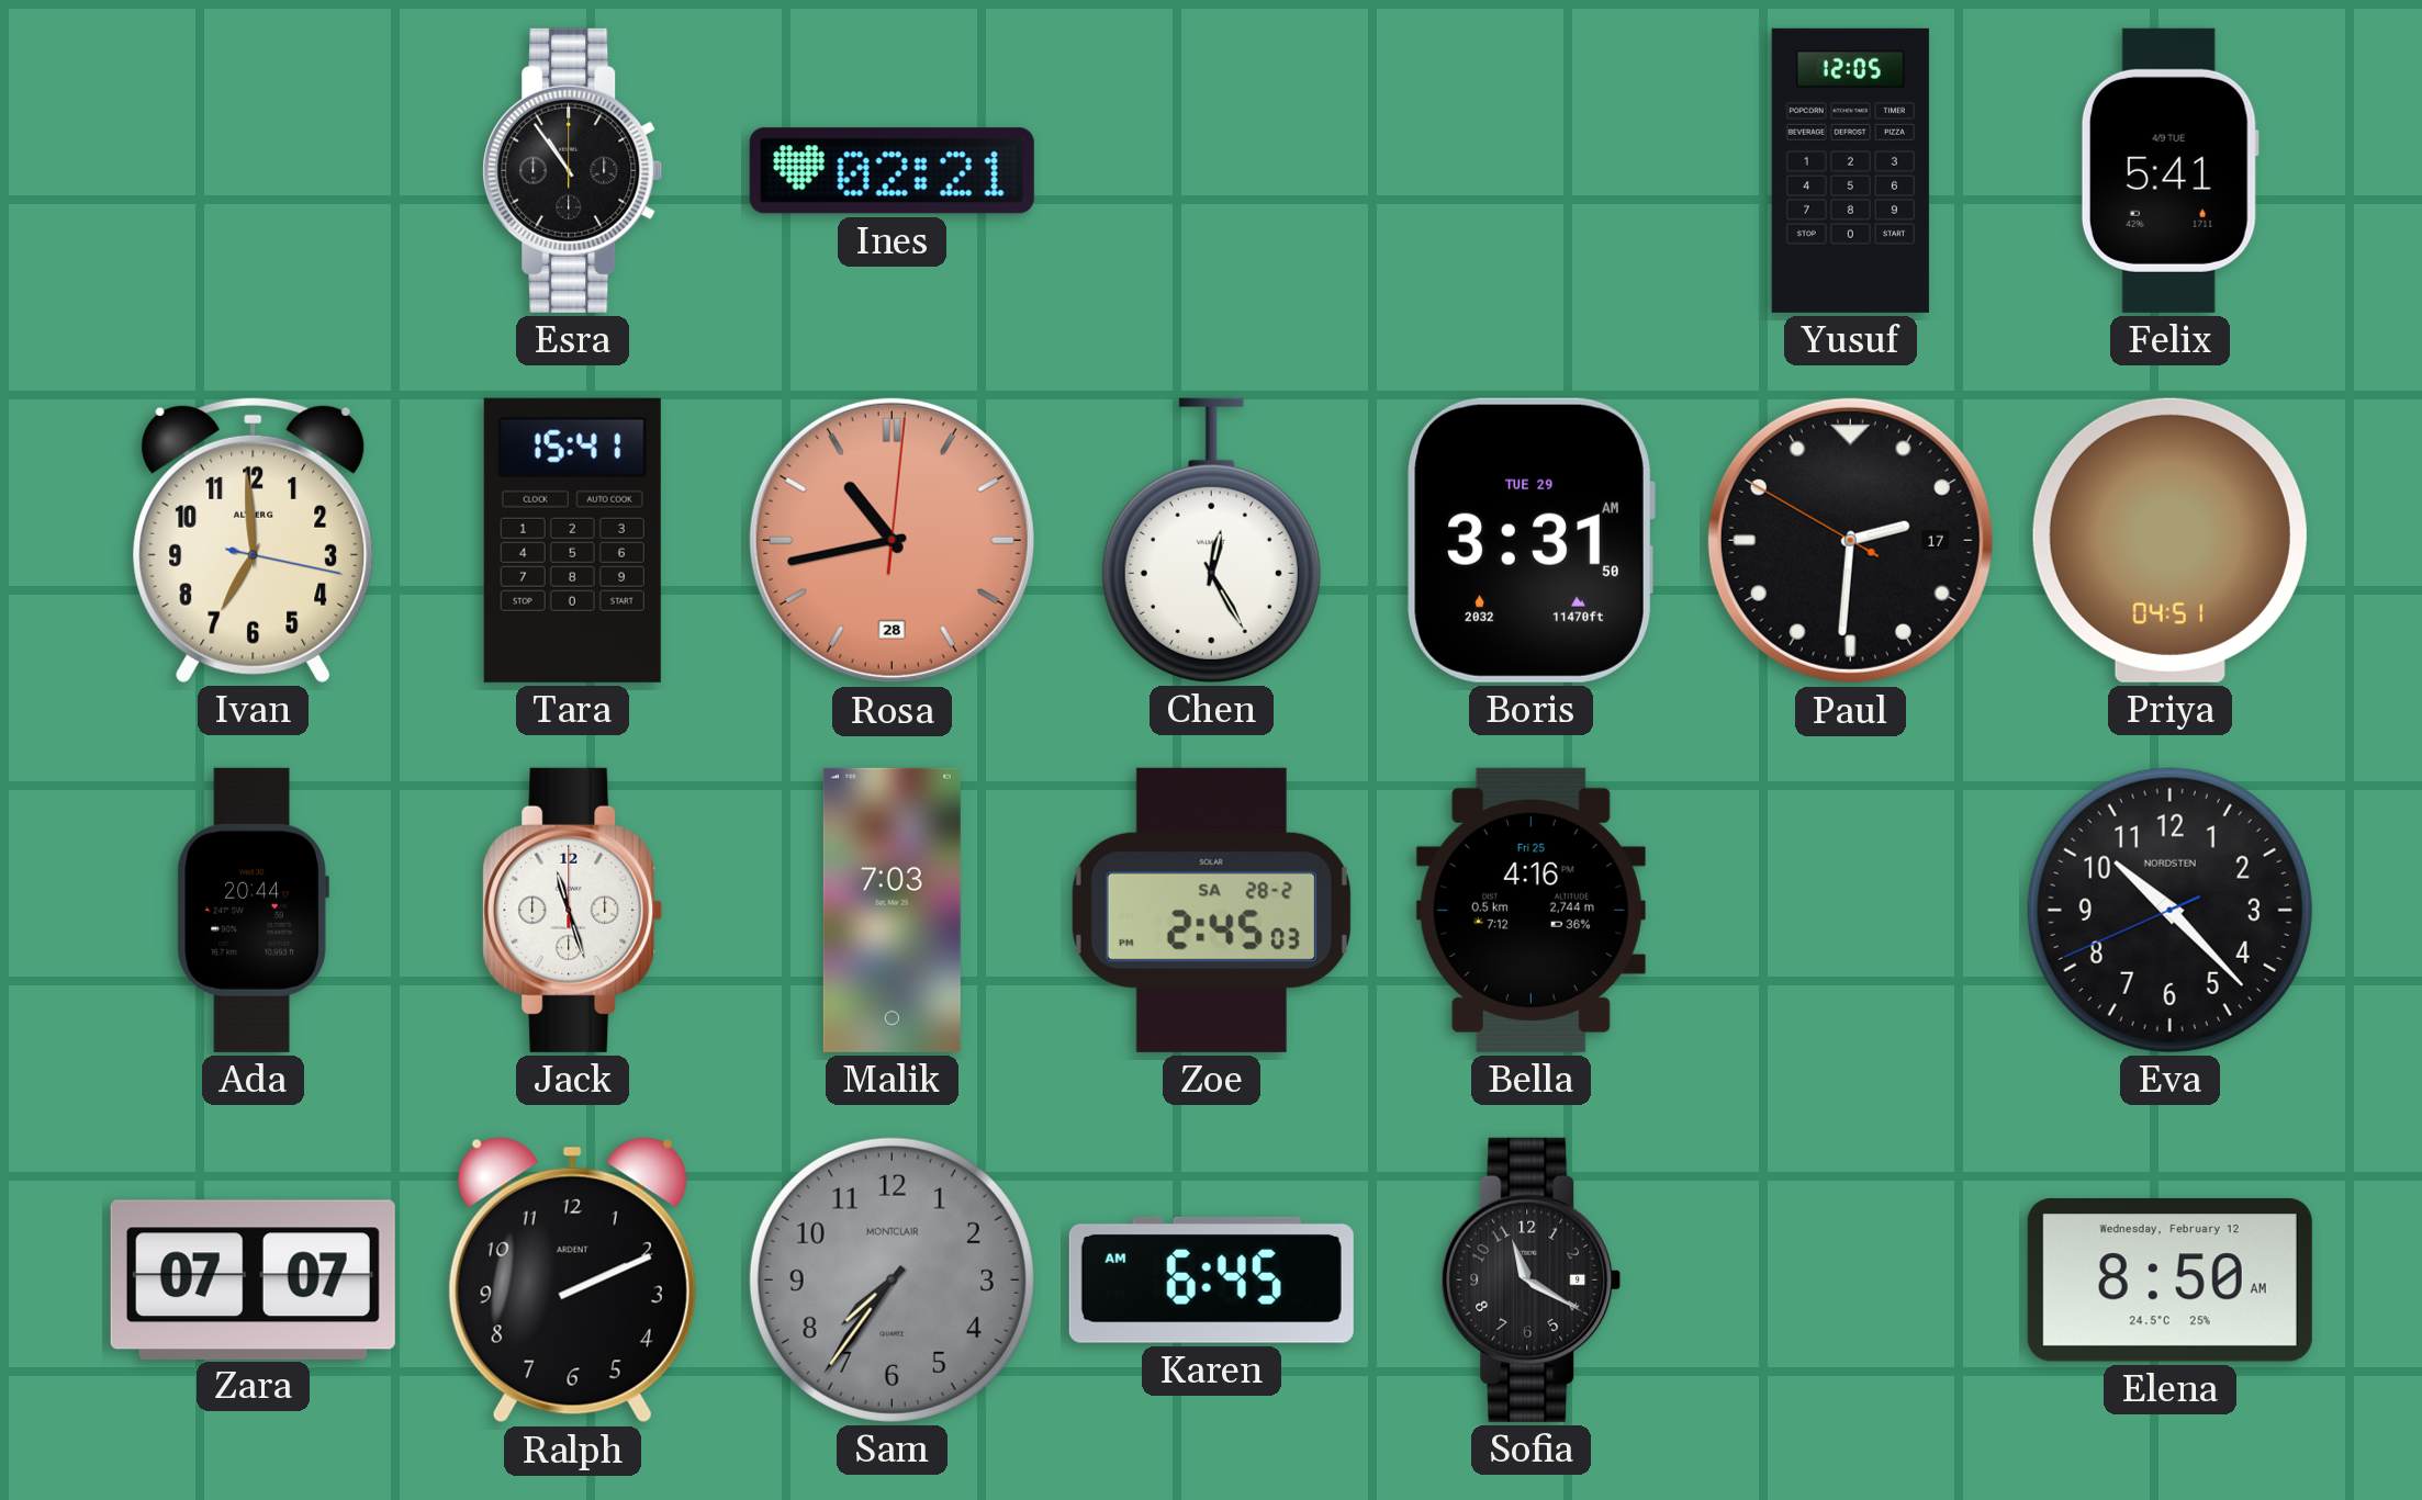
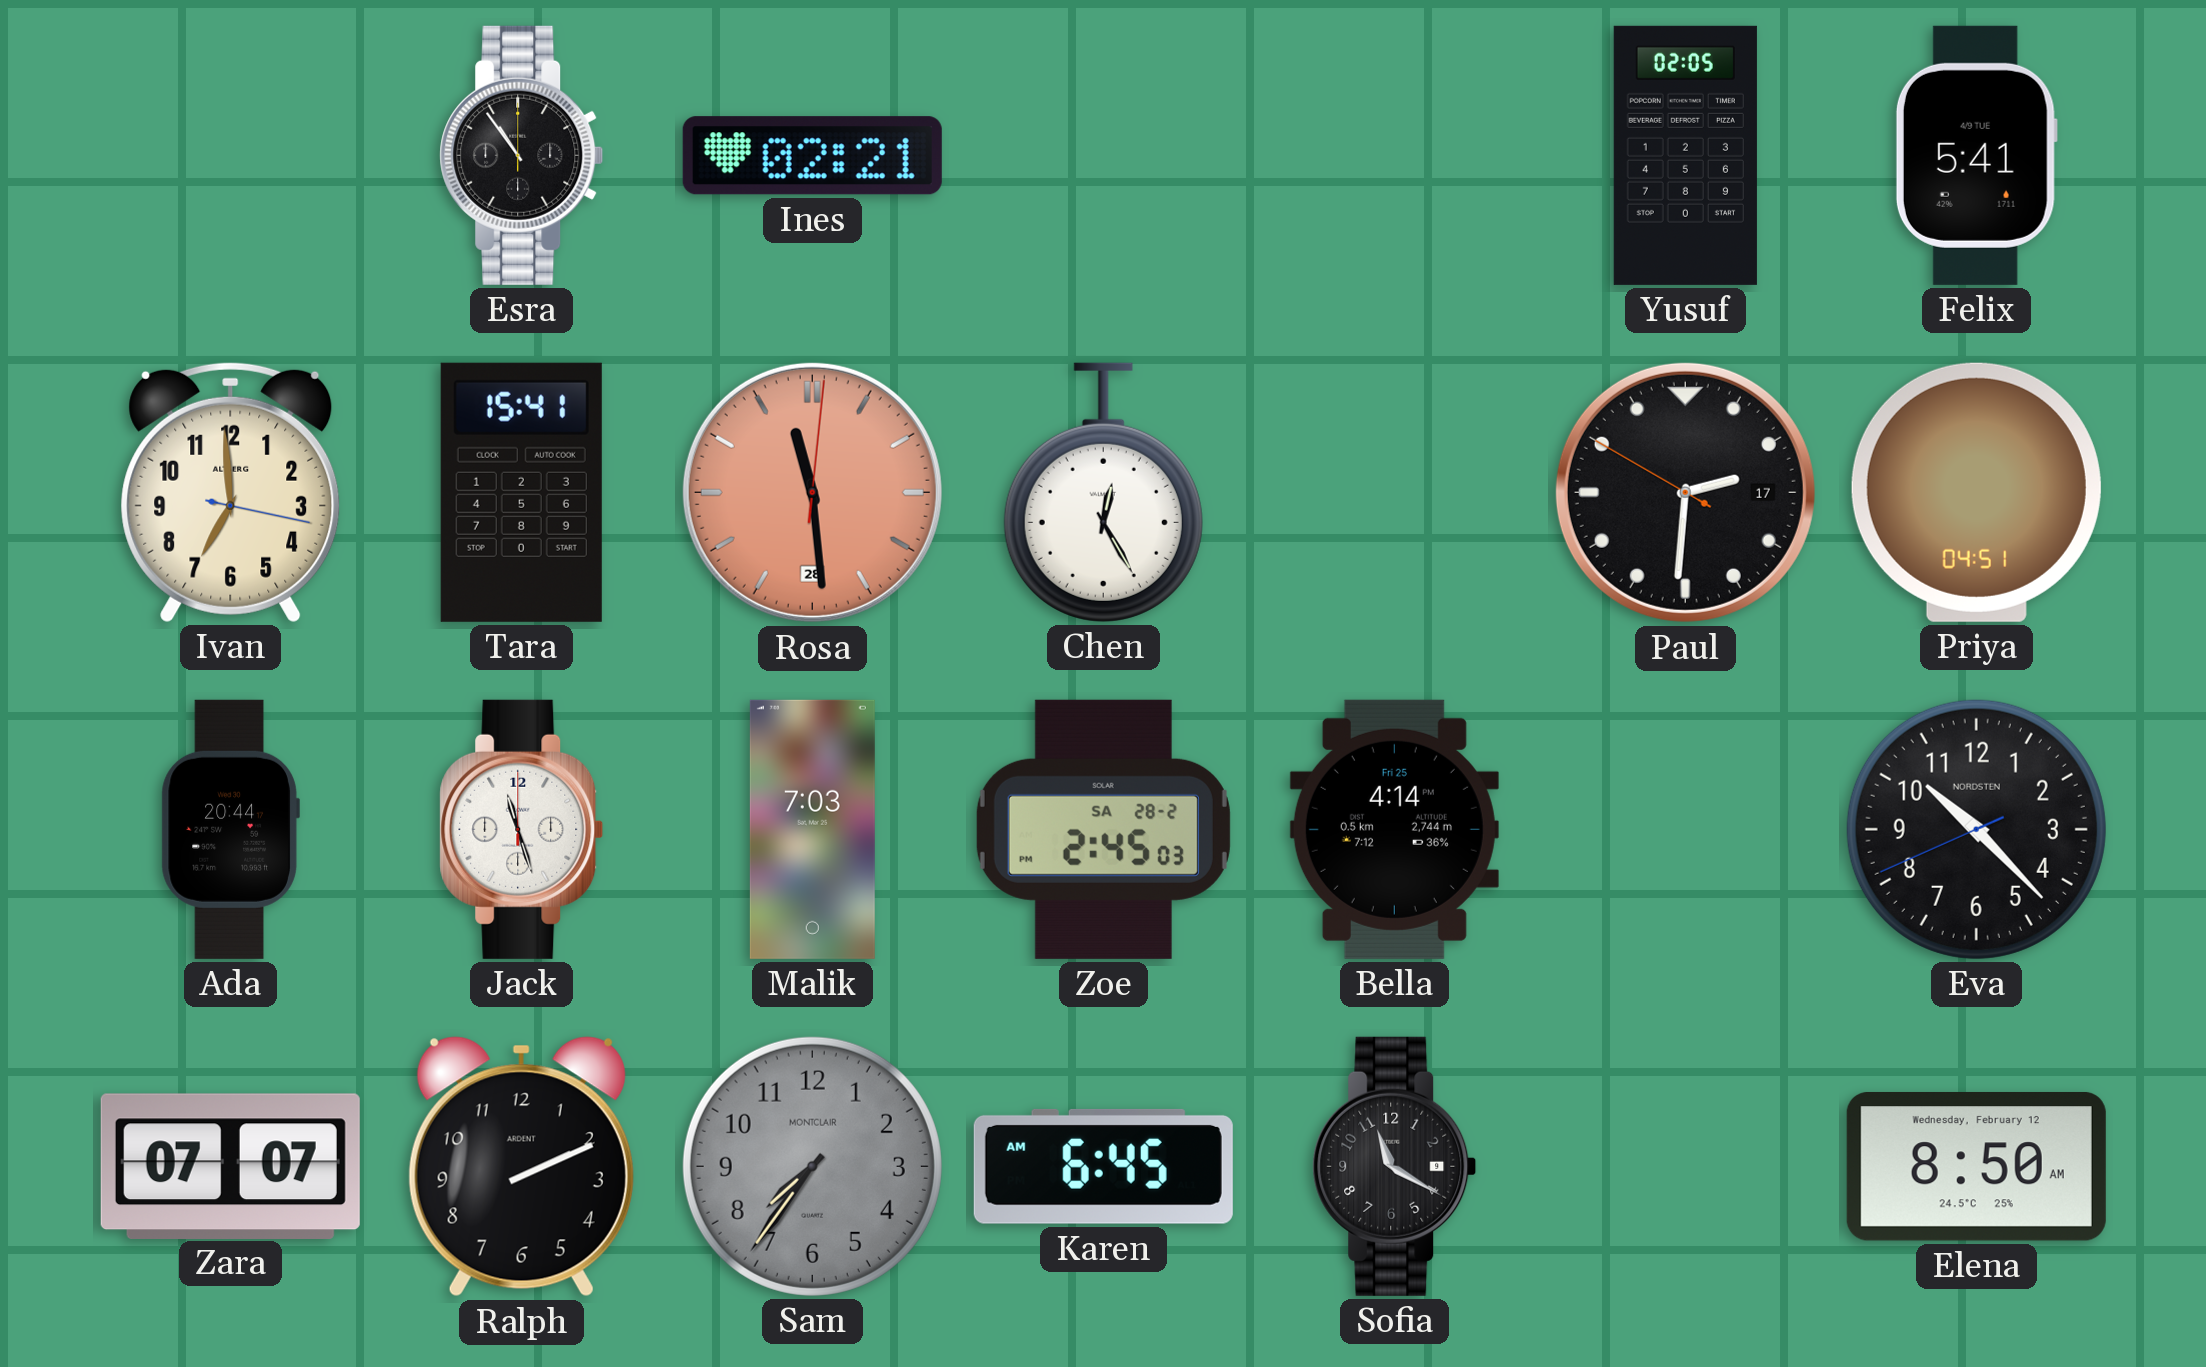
Yusuf: 12:05 -> 02:05
Rosa: 10:43 -> 11:29
Boris: 3:31 -> none
Bella: 4:16 -> 4:14
